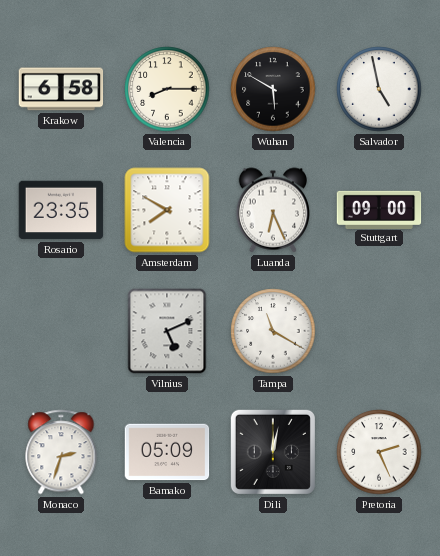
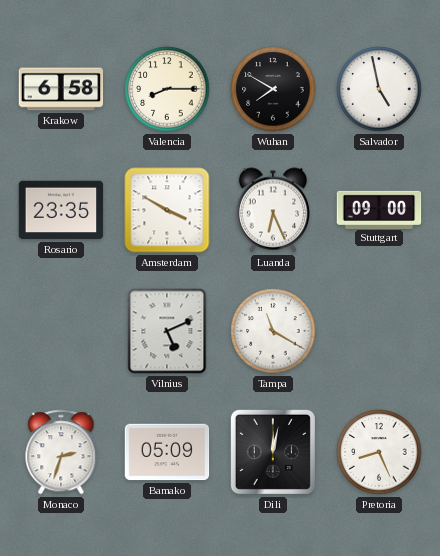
Wuhan: 5:50 -> 7:50
Amsterdam: 7:50 -> 3:50
Pretoria: 2:26 -> 8:26
